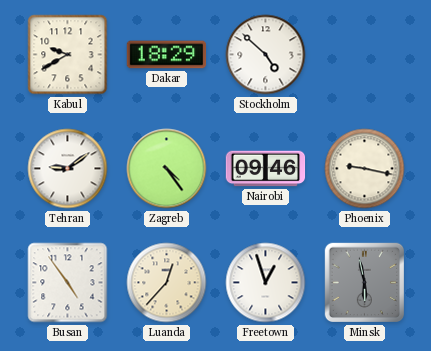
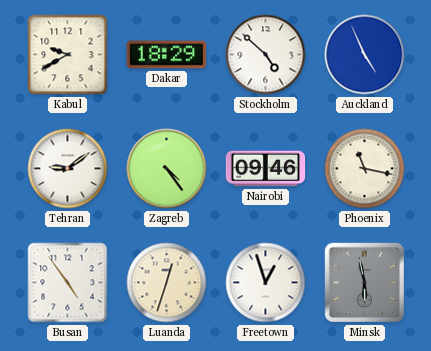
Auckland: none -> 4:56
Phoenix: 9:17 -> 11:17
Luanda: 12:37 -> 12:33
